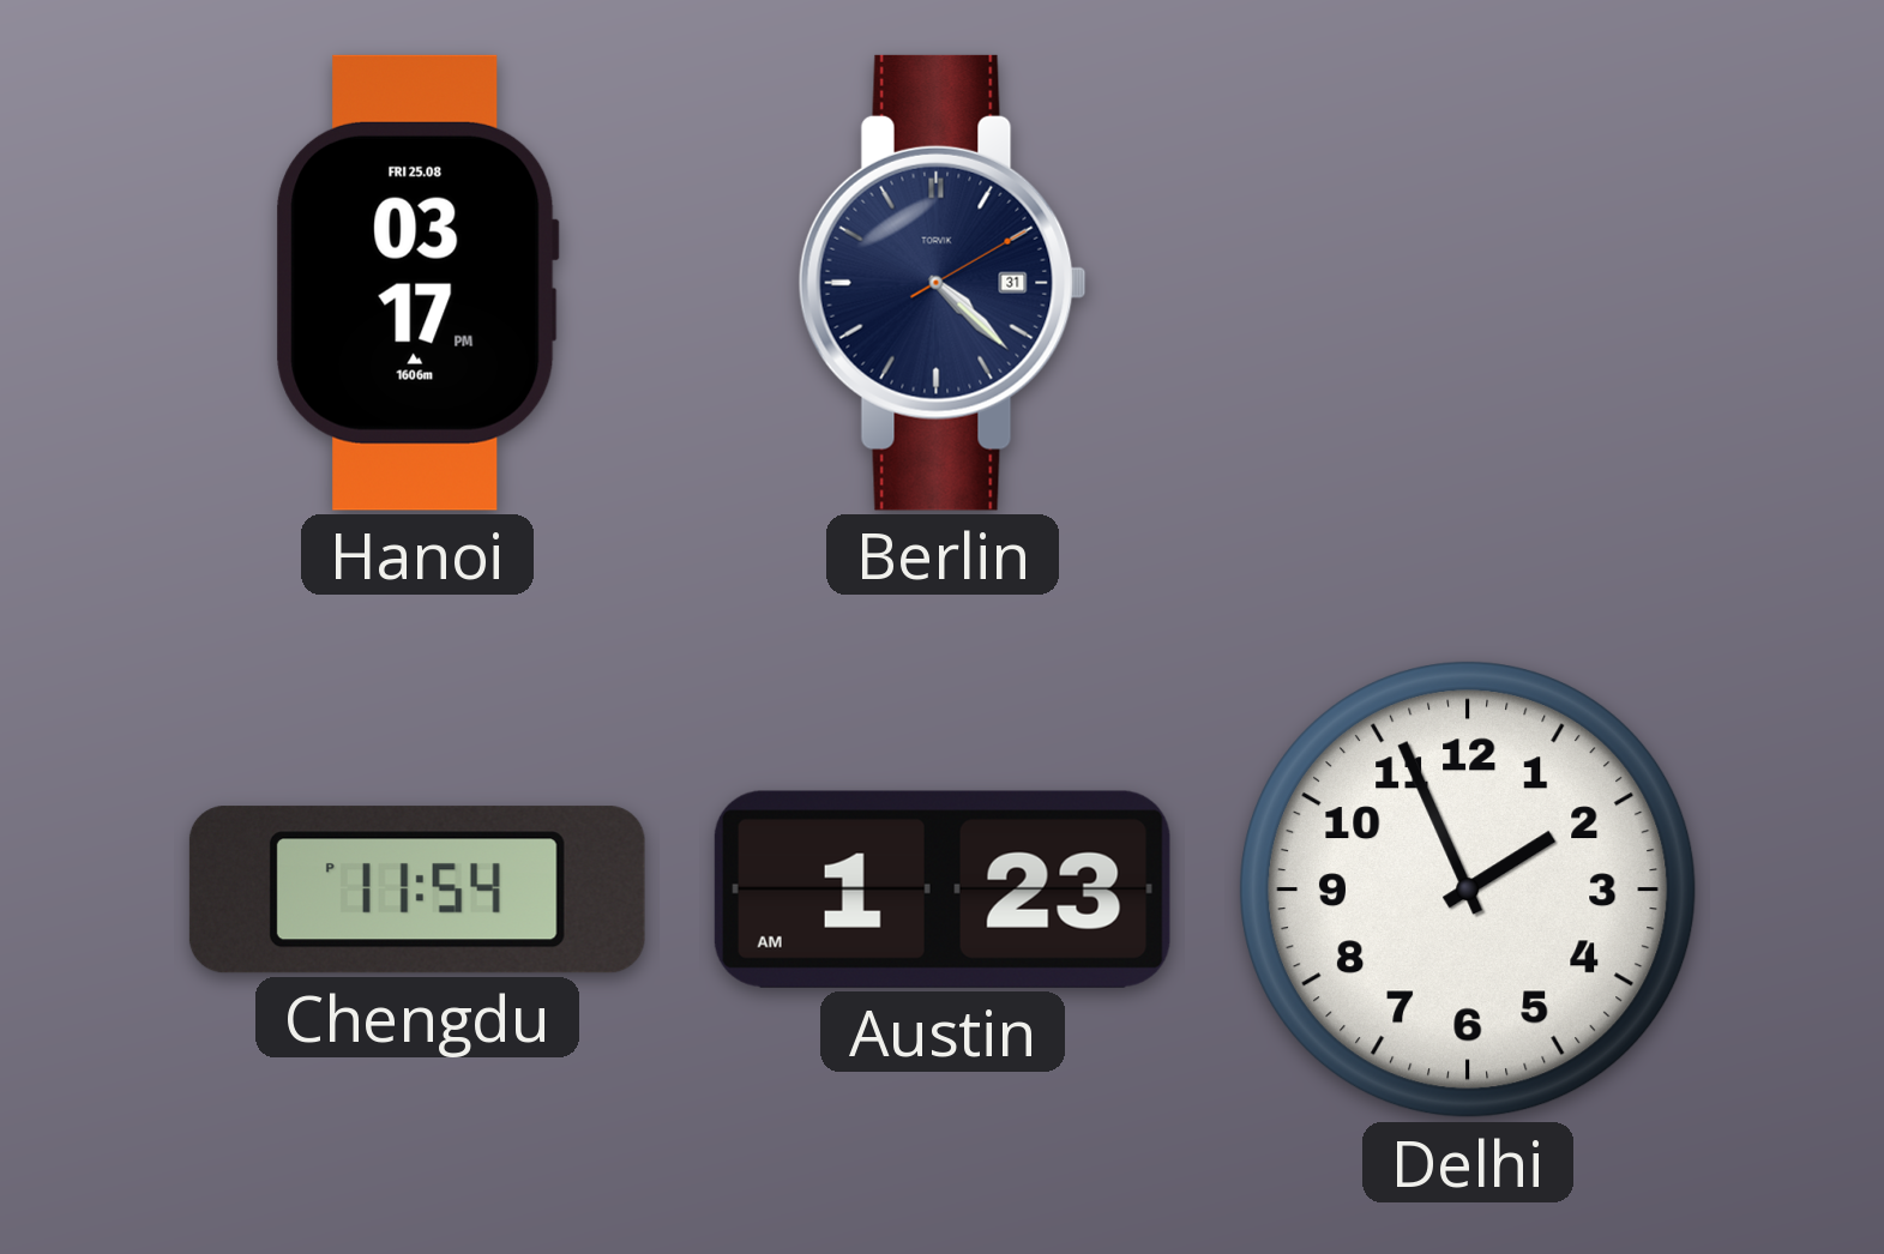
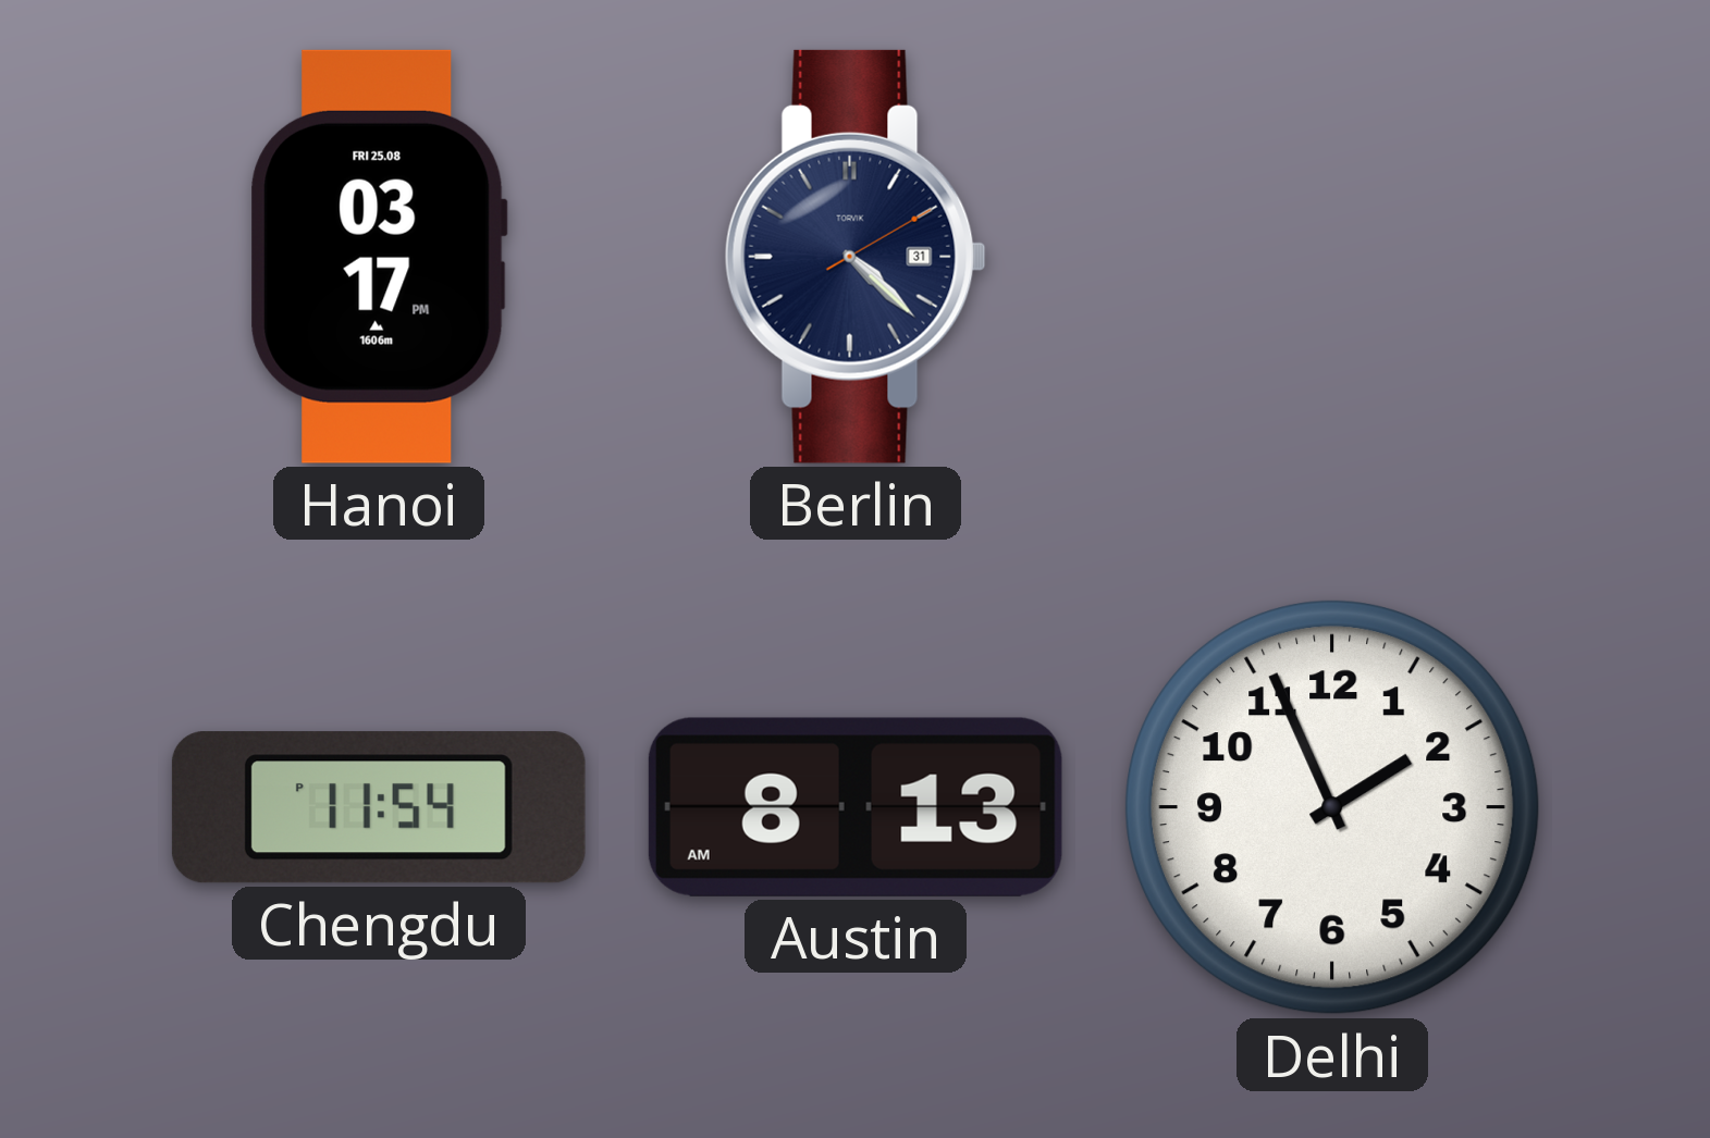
Austin: 1:23 -> 8:13
